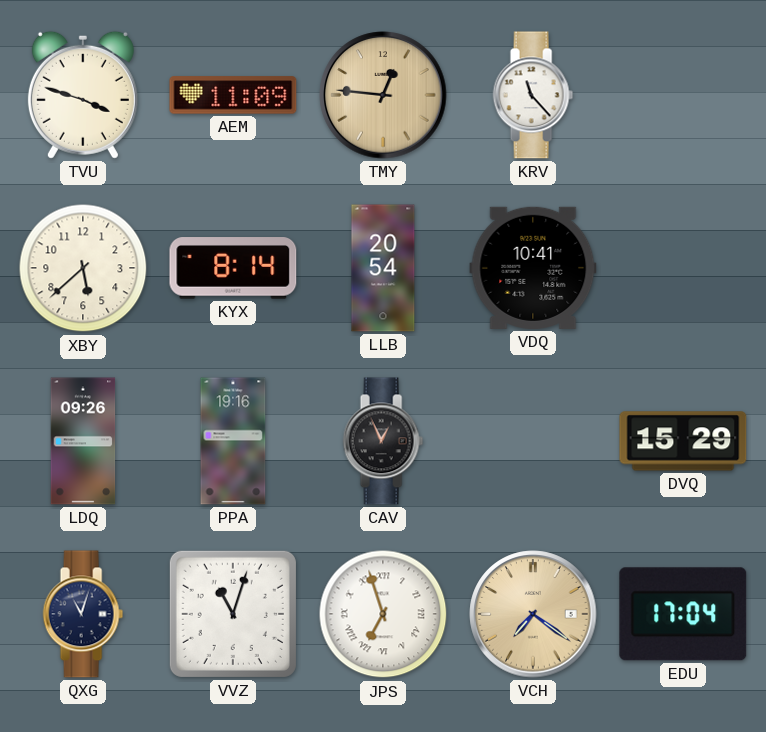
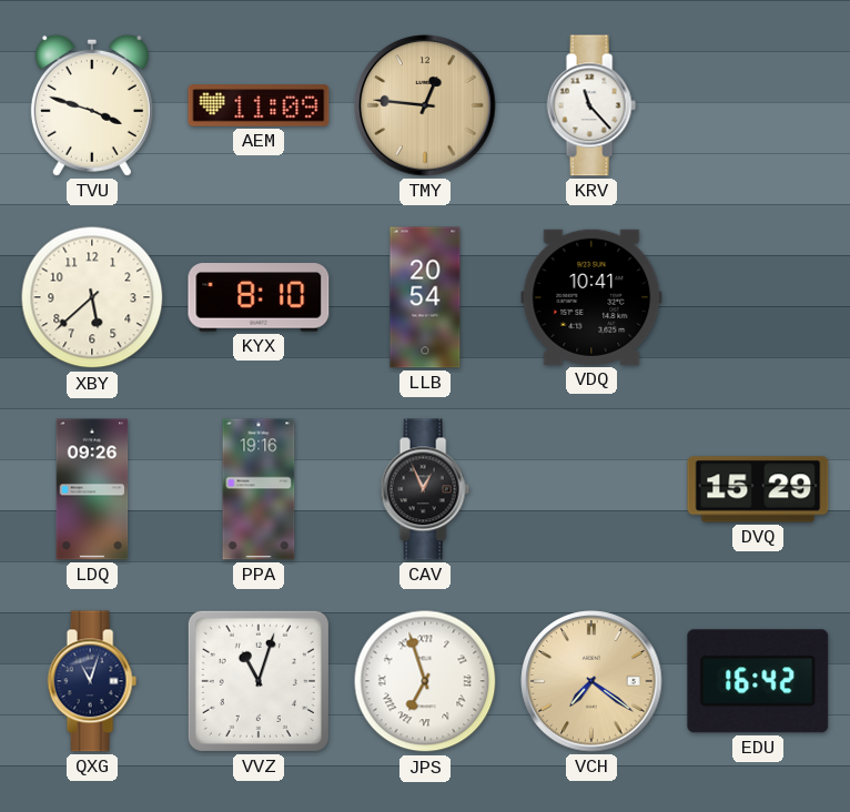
KYX: 8:14 -> 8:10
EDU: 17:04 -> 16:42
